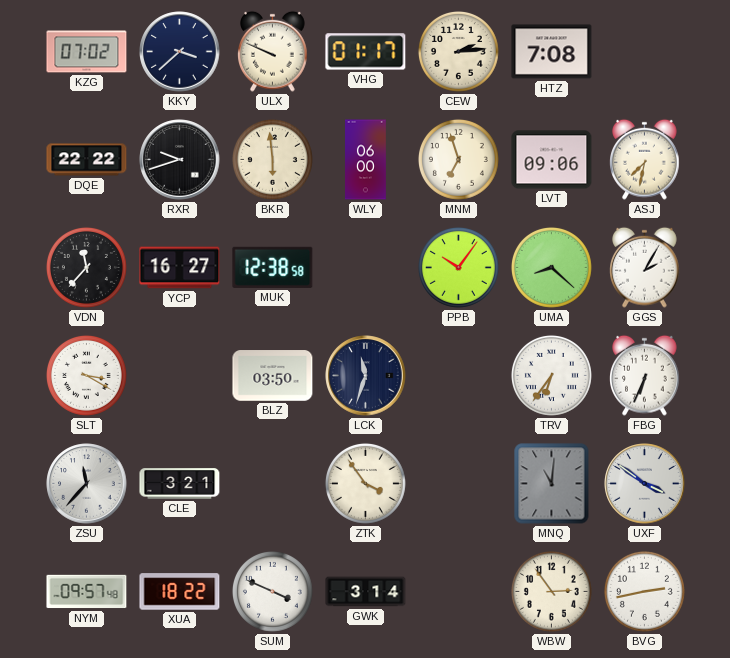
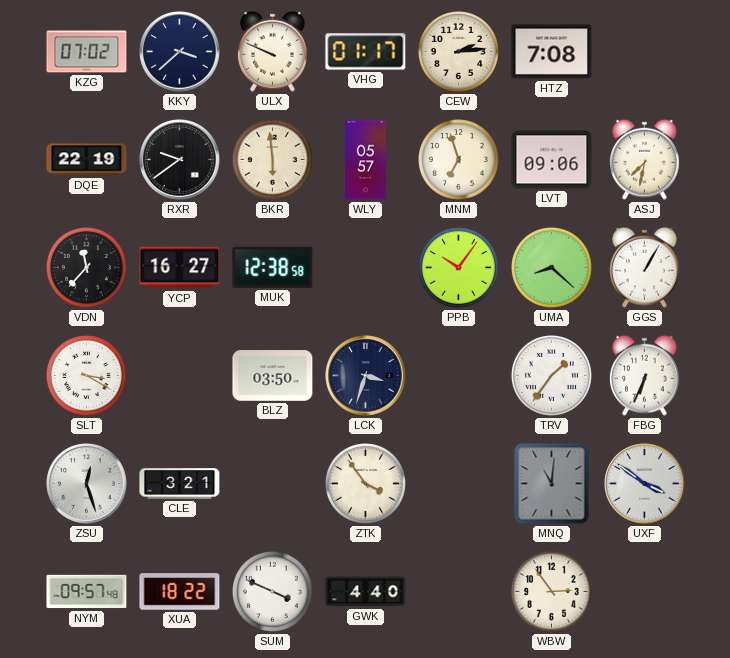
DQE: 22:22 -> 22:19
RXR: 9:42 -> 9:39
WLY: 06:00 -> 05:57
GGS: 2:05 -> 1:05
LCK: 11:33 -> 3:33
TRV: 6:36 -> 1:36
ZSU: 11:37 -> 12:27
GWK: 3:14 -> 4:40
BVG: 2:43 -> none
